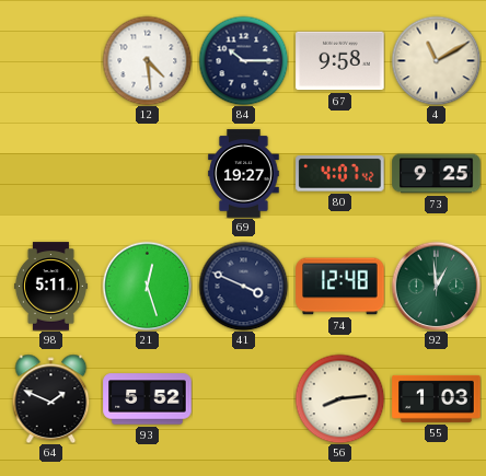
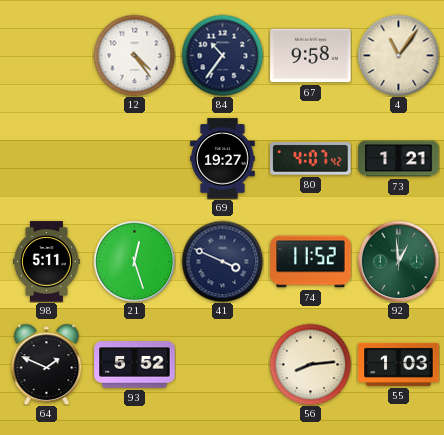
12: 4:29 -> 4:24
84: 10:15 -> 10:36
4: 11:10 -> 11:06
73: 9:25 -> 1:21
74: 12:48 -> 11:52
